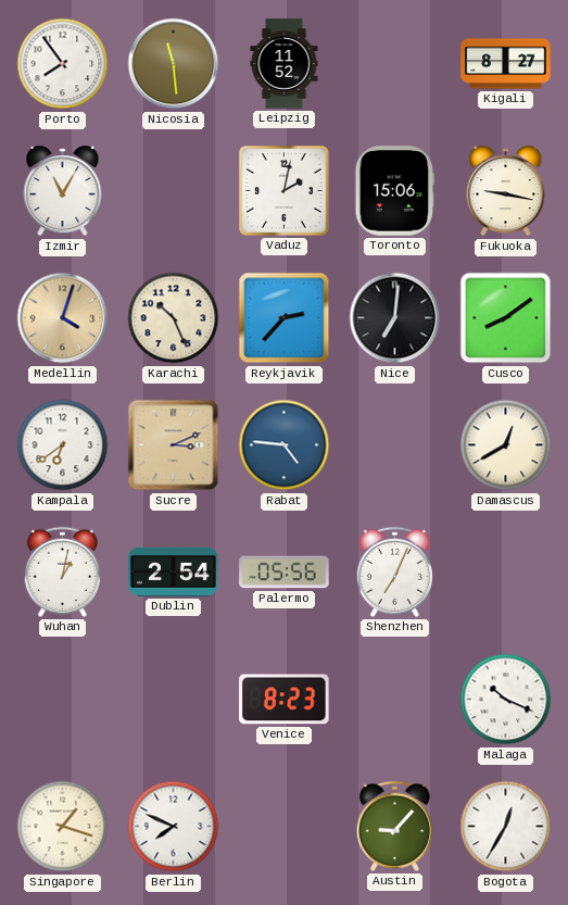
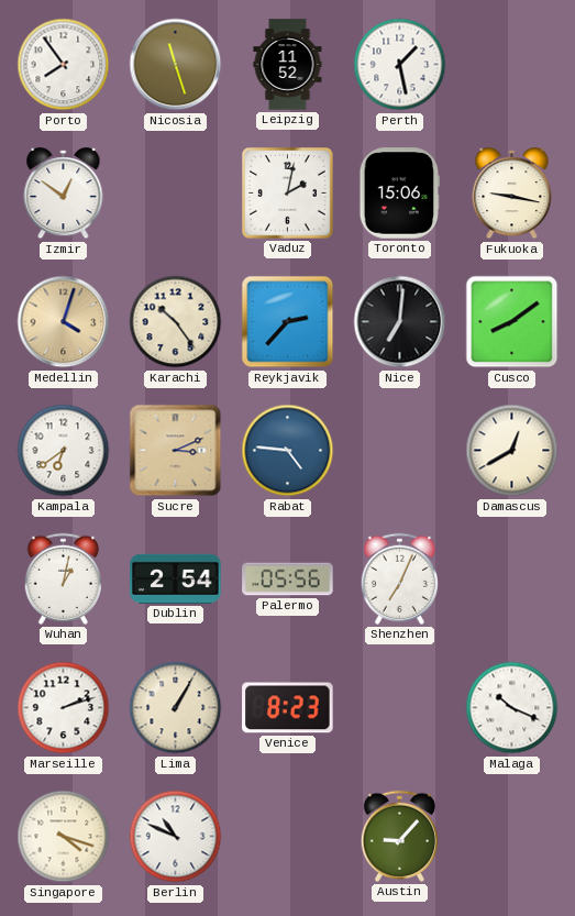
Nicosia: 11:29 -> 11:27
Perth: none -> 1:28
Kigali: 8:27 -> none
Izmir: 11:05 -> 12:51
Karachi: 10:26 -> 10:24
Marseille: none -> 2:12
Lima: none -> 1:05
Singapore: 1:18 -> 4:18
Berlin: 7:49 -> 10:49
Bogota: 12:35 -> none
